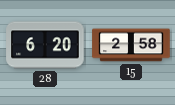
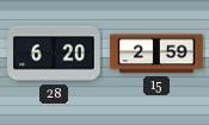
15: 2:58 -> 2:59
